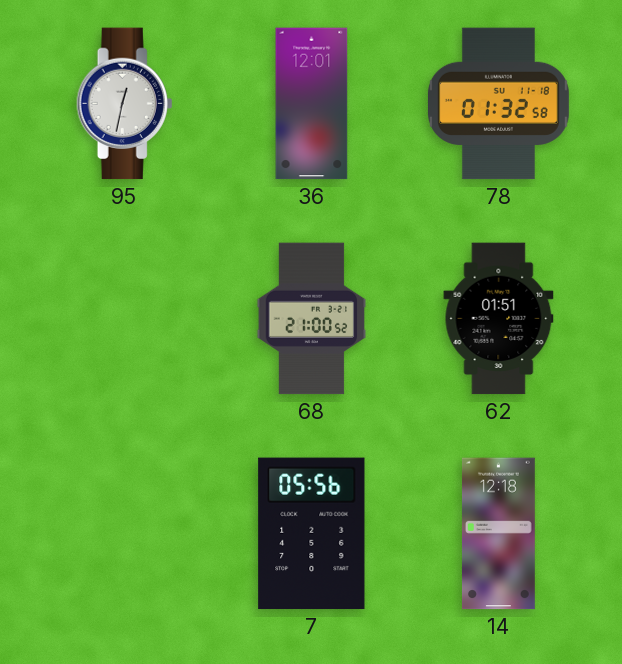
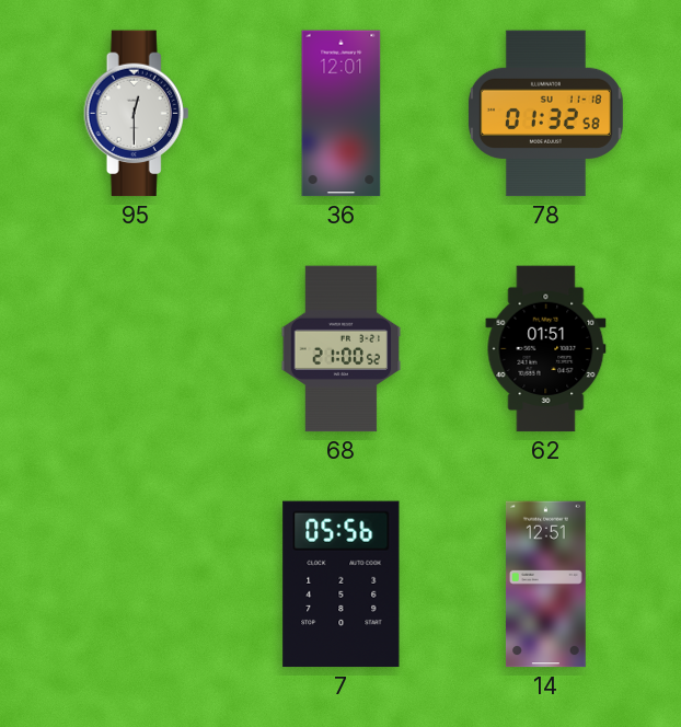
95: 12:32 -> 12:30
14: 12:18 -> 12:51
